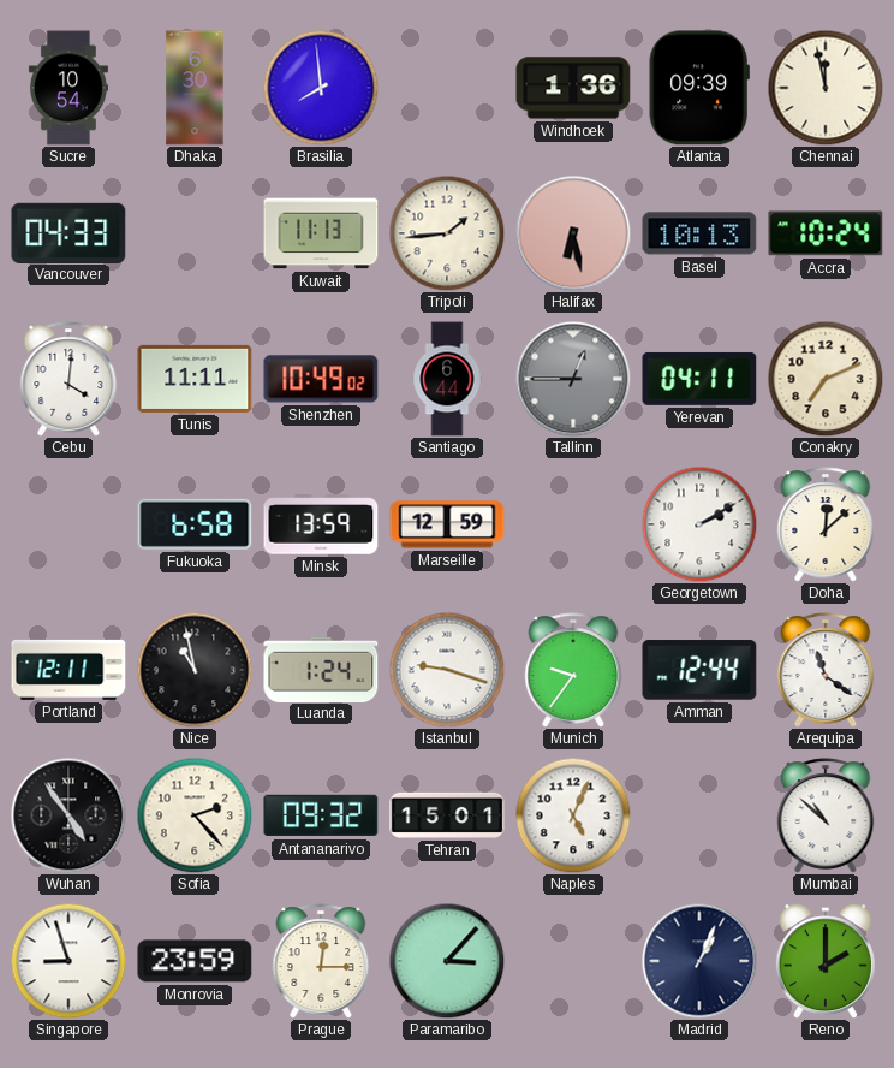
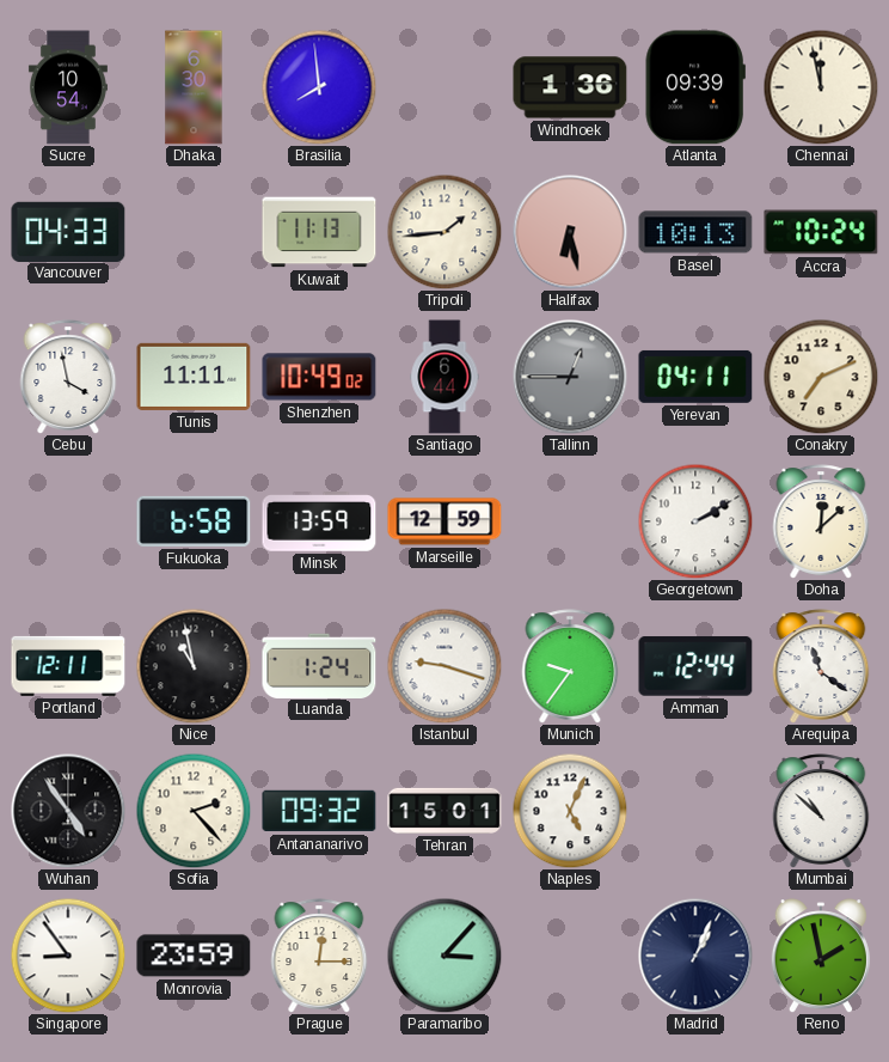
Cebu: 4:01 -> 3:58
Singapore: 8:57 -> 8:54
Reno: 2:00 -> 1:58
